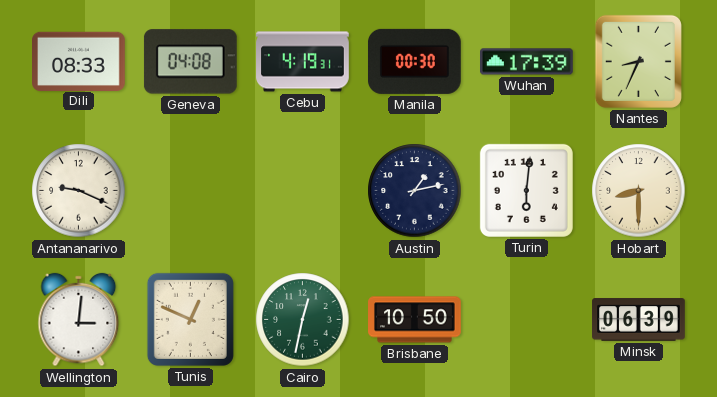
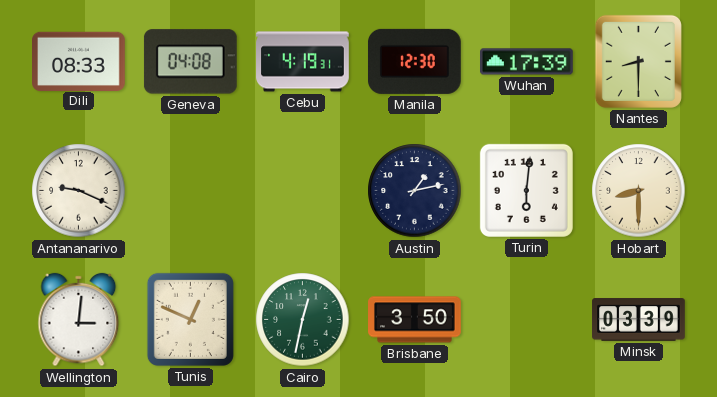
Manila: 00:30 -> 12:30
Nantes: 8:34 -> 8:30
Brisbane: 10:50 -> 3:50
Minsk: 06:39 -> 03:39
